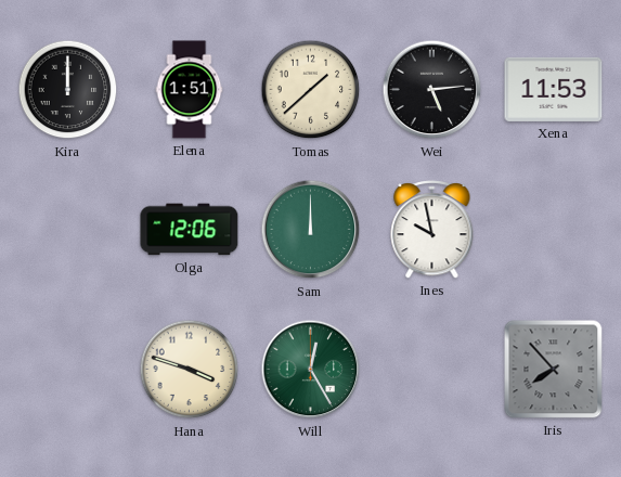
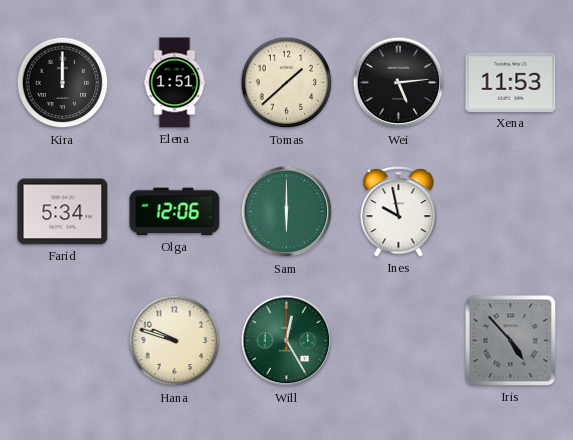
Farid: none -> 5:34
Sam: 12:00 -> 6:00
Hana: 3:48 -> 9:48
Iris: 7:53 -> 4:53
